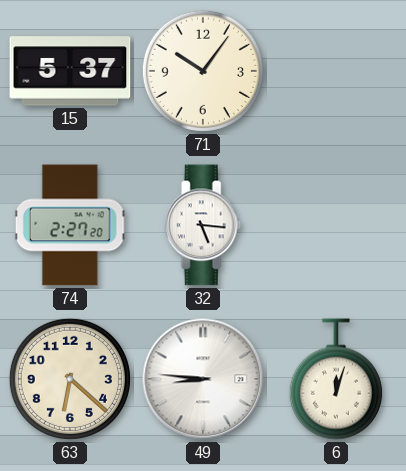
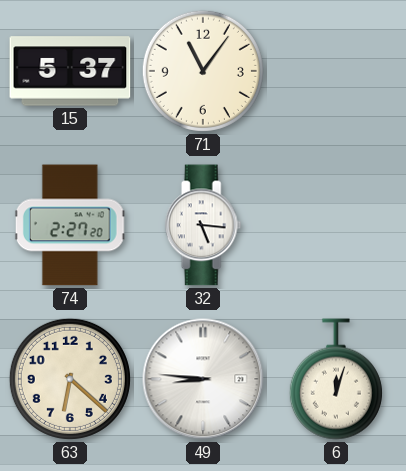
71: 10:06 -> 11:06
